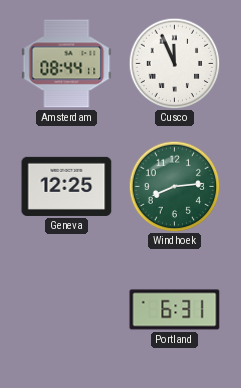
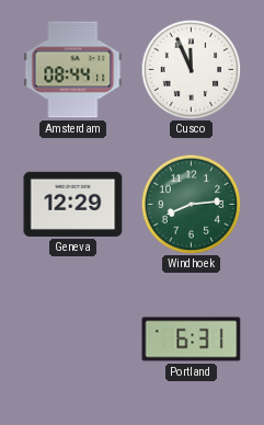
Geneva: 12:25 -> 12:29
